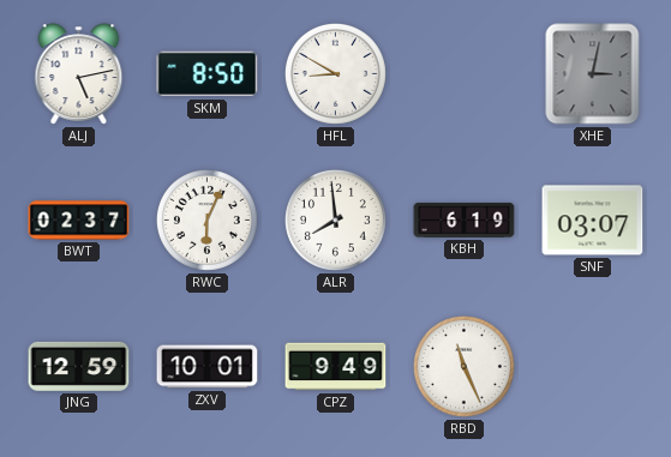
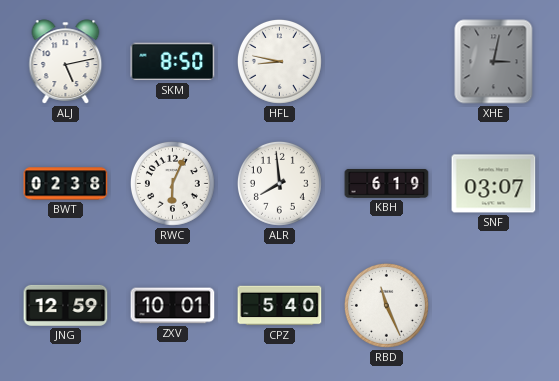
HFL: 8:50 -> 8:47
BWT: 02:37 -> 02:38
CPZ: 9:49 -> 5:40
